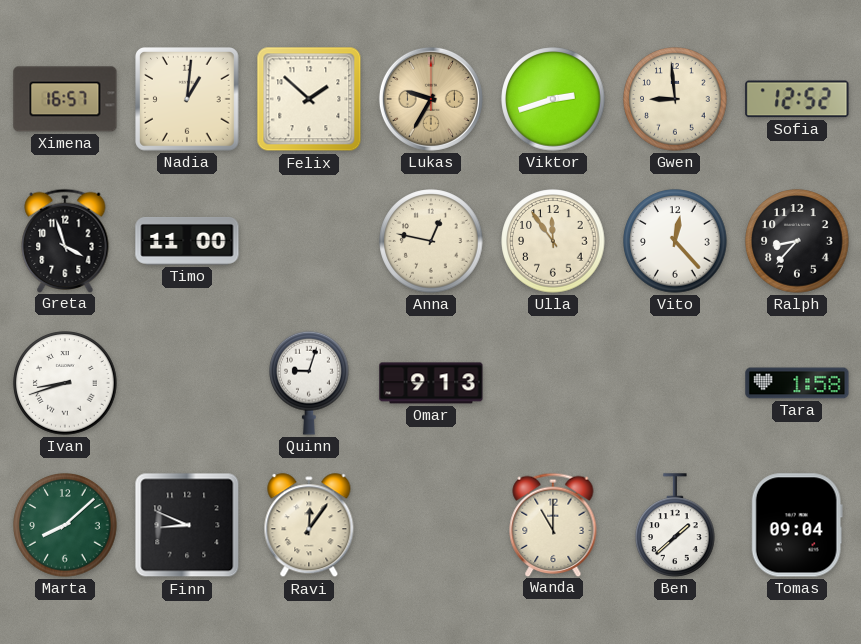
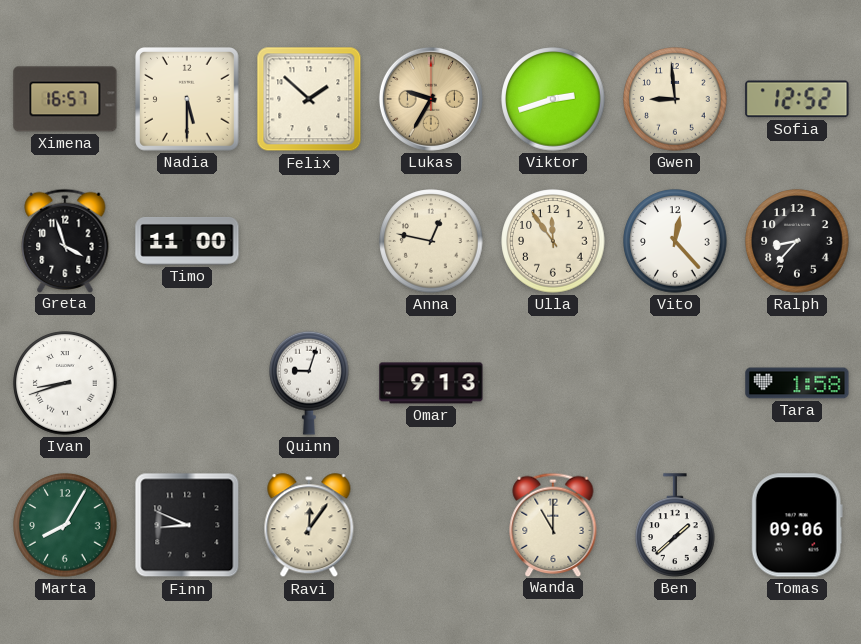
Nadia: 1:01 -> 5:30
Marta: 8:08 -> 8:05
Tomas: 09:04 -> 09:06
